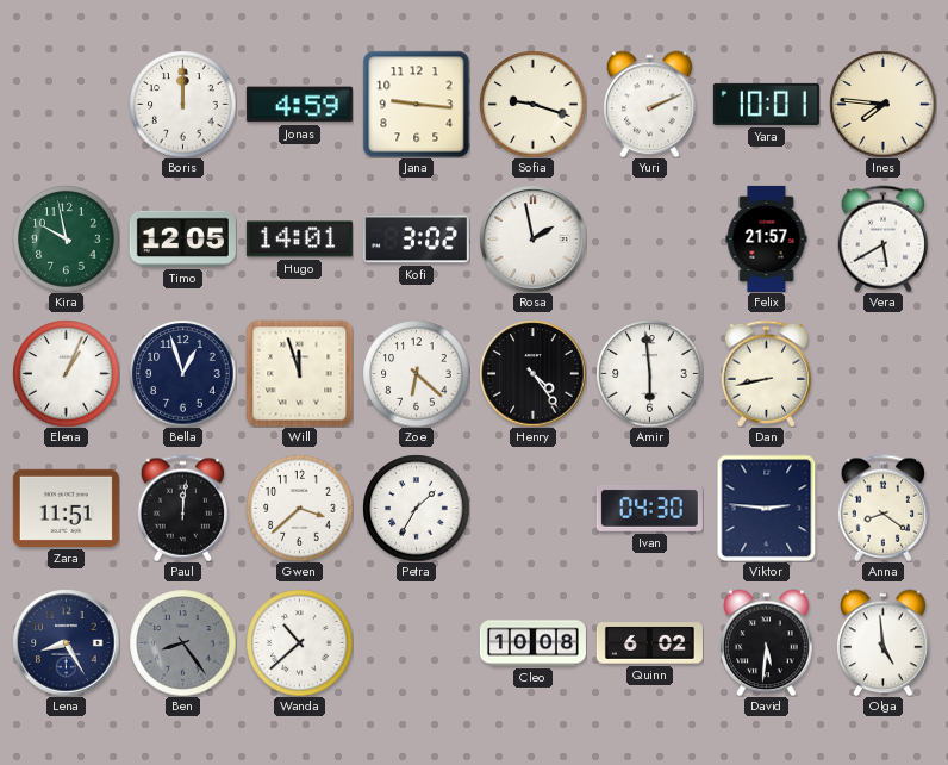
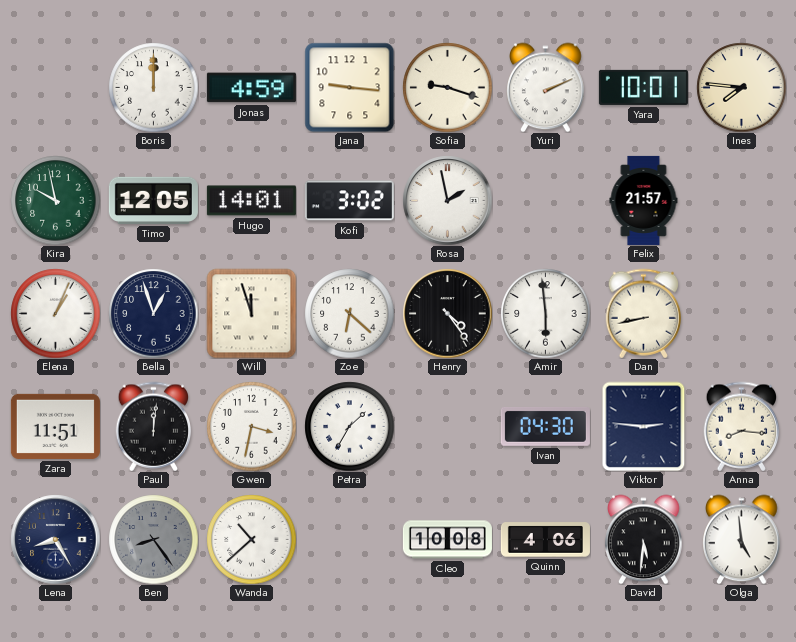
Vera: 5:40 -> none
Gwen: 3:38 -> 3:32
Anna: 8:21 -> 8:16
Quinn: 6:02 -> 4:06
